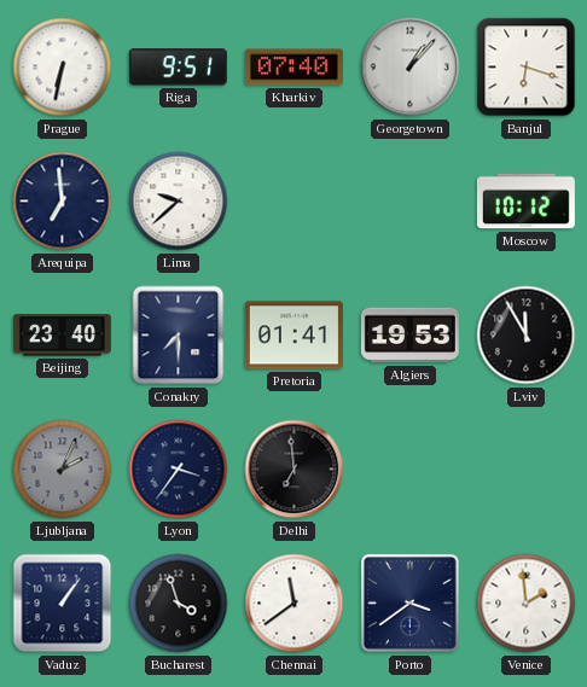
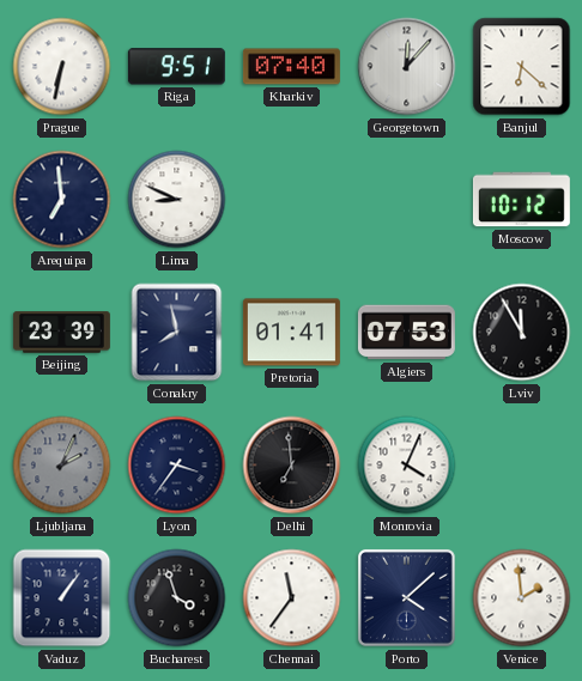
Georgetown: 1:07 -> 12:07
Banjul: 6:18 -> 6:22
Lima: 9:38 -> 8:49
Beijing: 23:40 -> 23:39
Conakry: 7:30 -> 7:58
Algiers: 19:53 -> 07:53
Monrovia: none -> 4:04
Chennai: 11:39 -> 11:36
Porto: 3:39 -> 4:08
